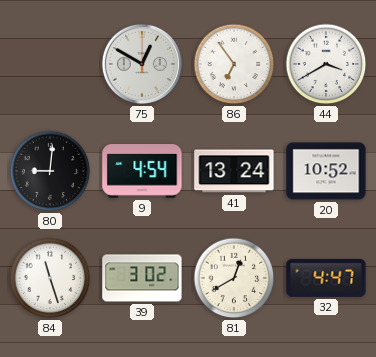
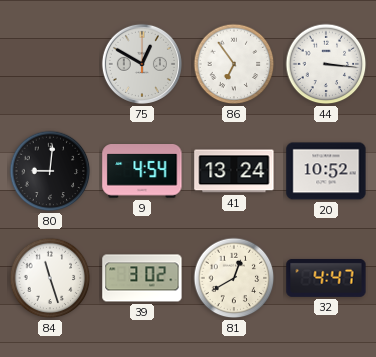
44: 3:40 -> 3:16
